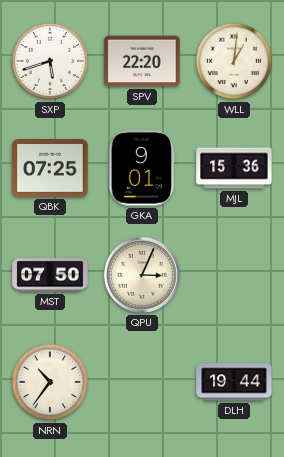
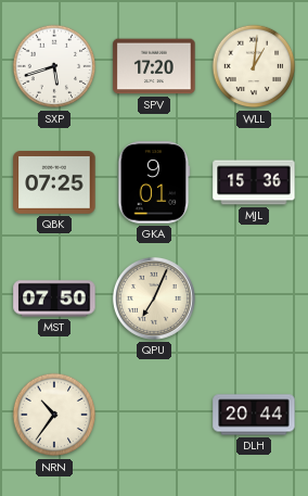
SPV: 22:20 -> 17:20
QPU: 3:04 -> 7:04
DLH: 19:44 -> 20:44
